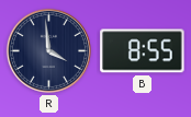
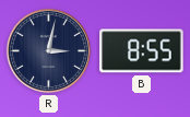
R: 3:59 -> 3:02
